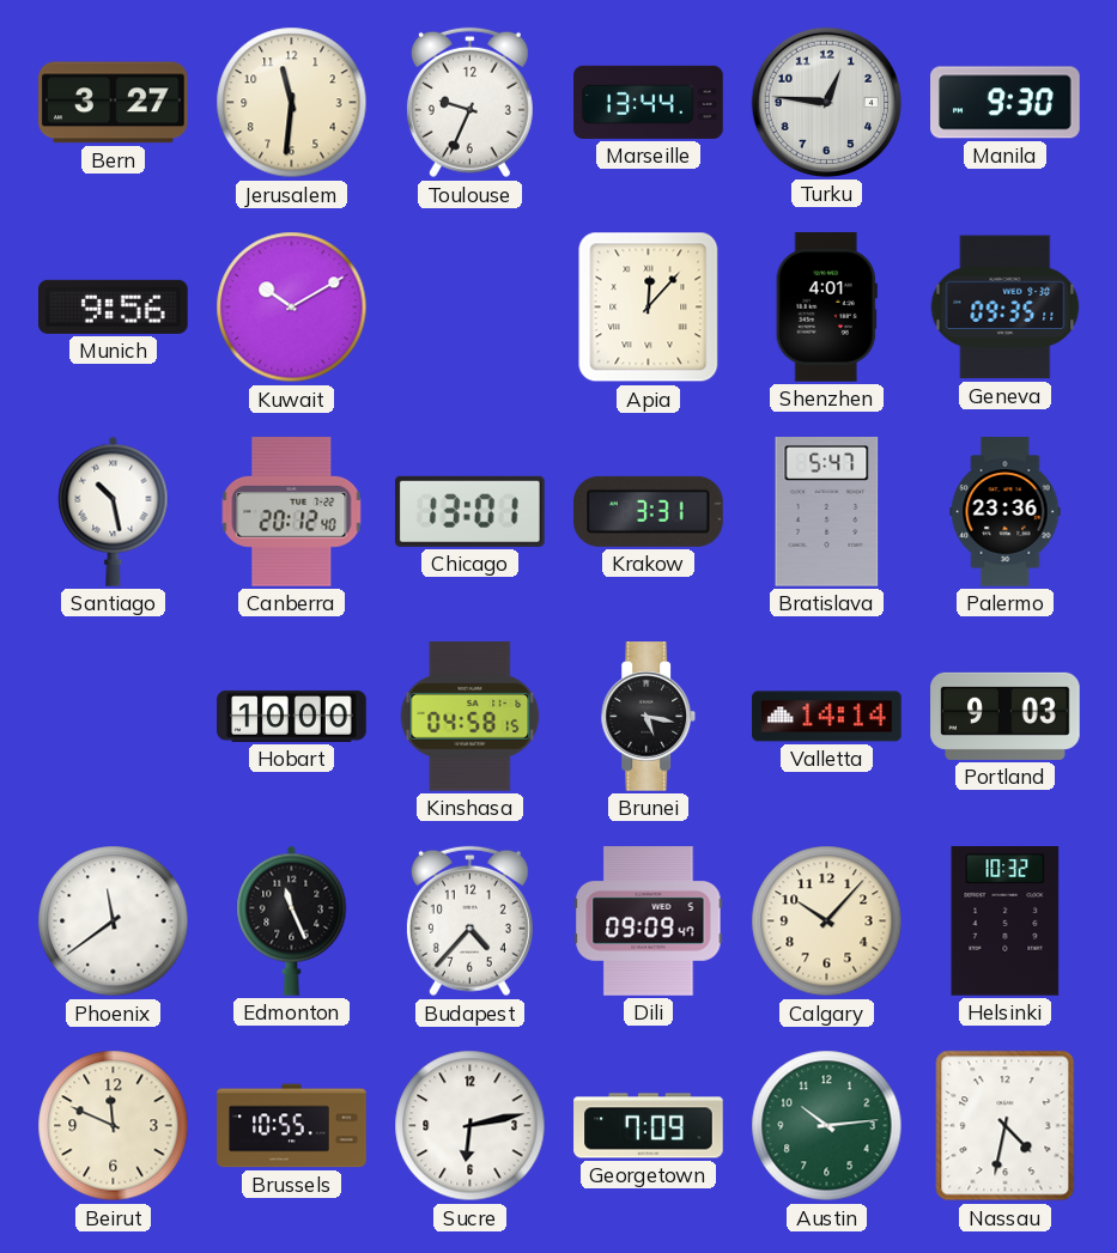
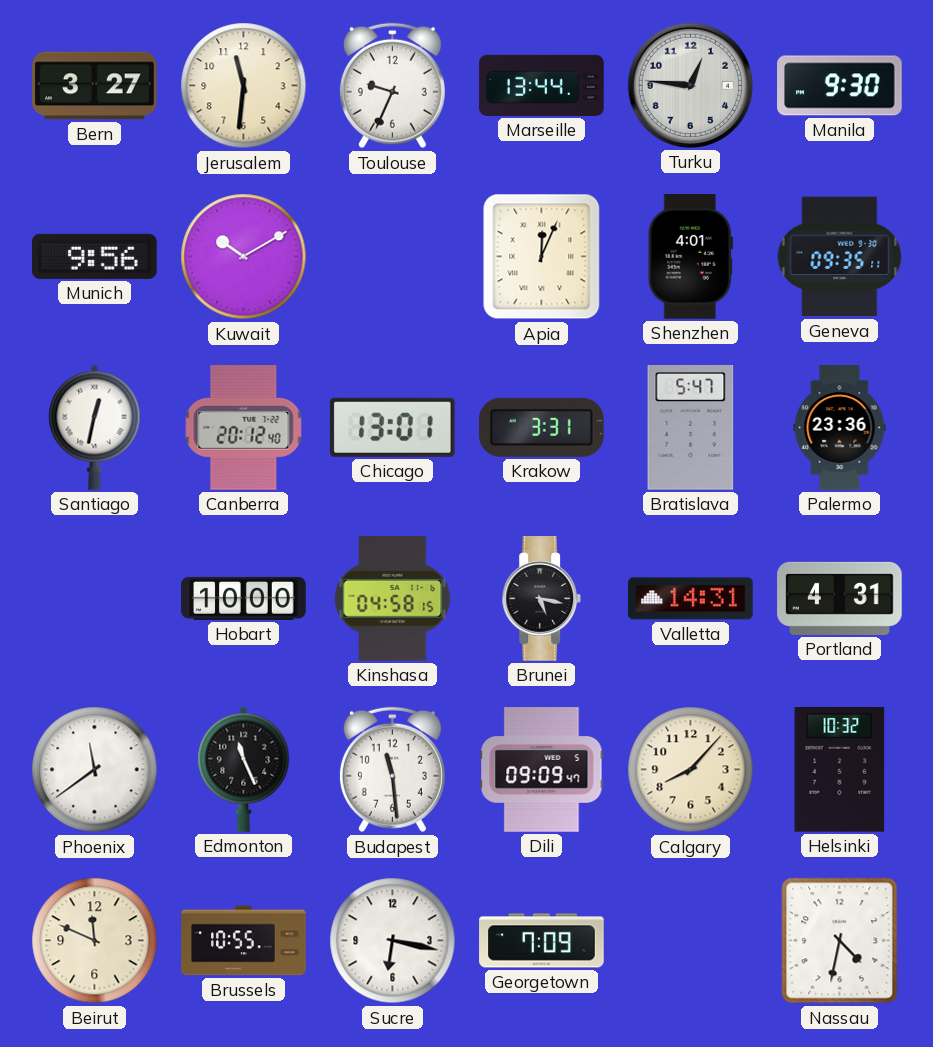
Apia: 12:07 -> 12:04
Santiago: 10:28 -> 12:32
Valletta: 14:14 -> 14:31
Portland: 9:03 -> 4:31
Budapest: 4:37 -> 11:29
Calgary: 10:07 -> 8:07
Sucre: 6:13 -> 6:17
Austin: 10:14 -> none
